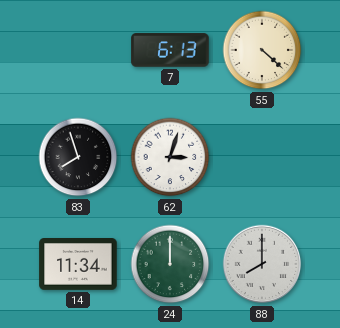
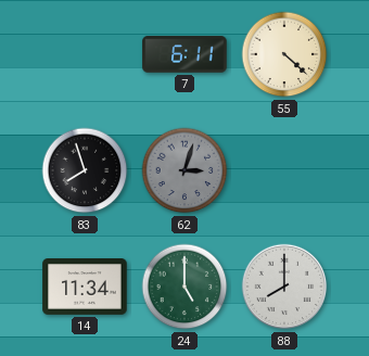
7: 6:13 -> 6:11
62 dial: white -> grey
24: 12:00 -> 5:00
